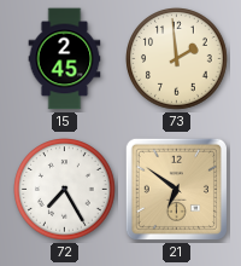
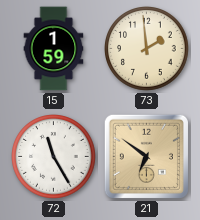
15: 2:45 -> 1:59
72: 7:25 -> 11:25
